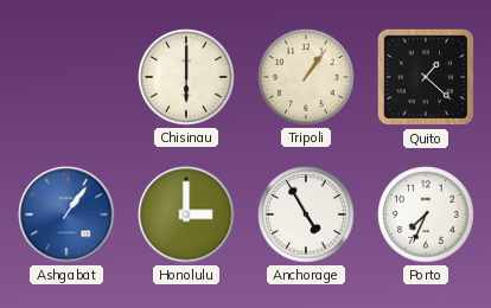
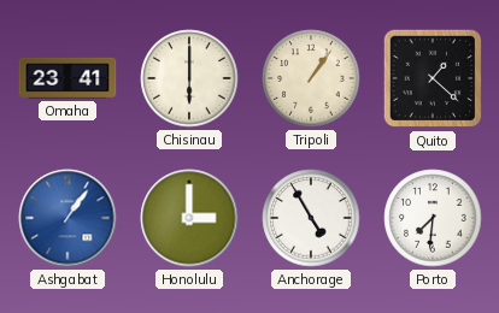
Omaha: none -> 23:41
Porto: 7:34 -> 7:31
